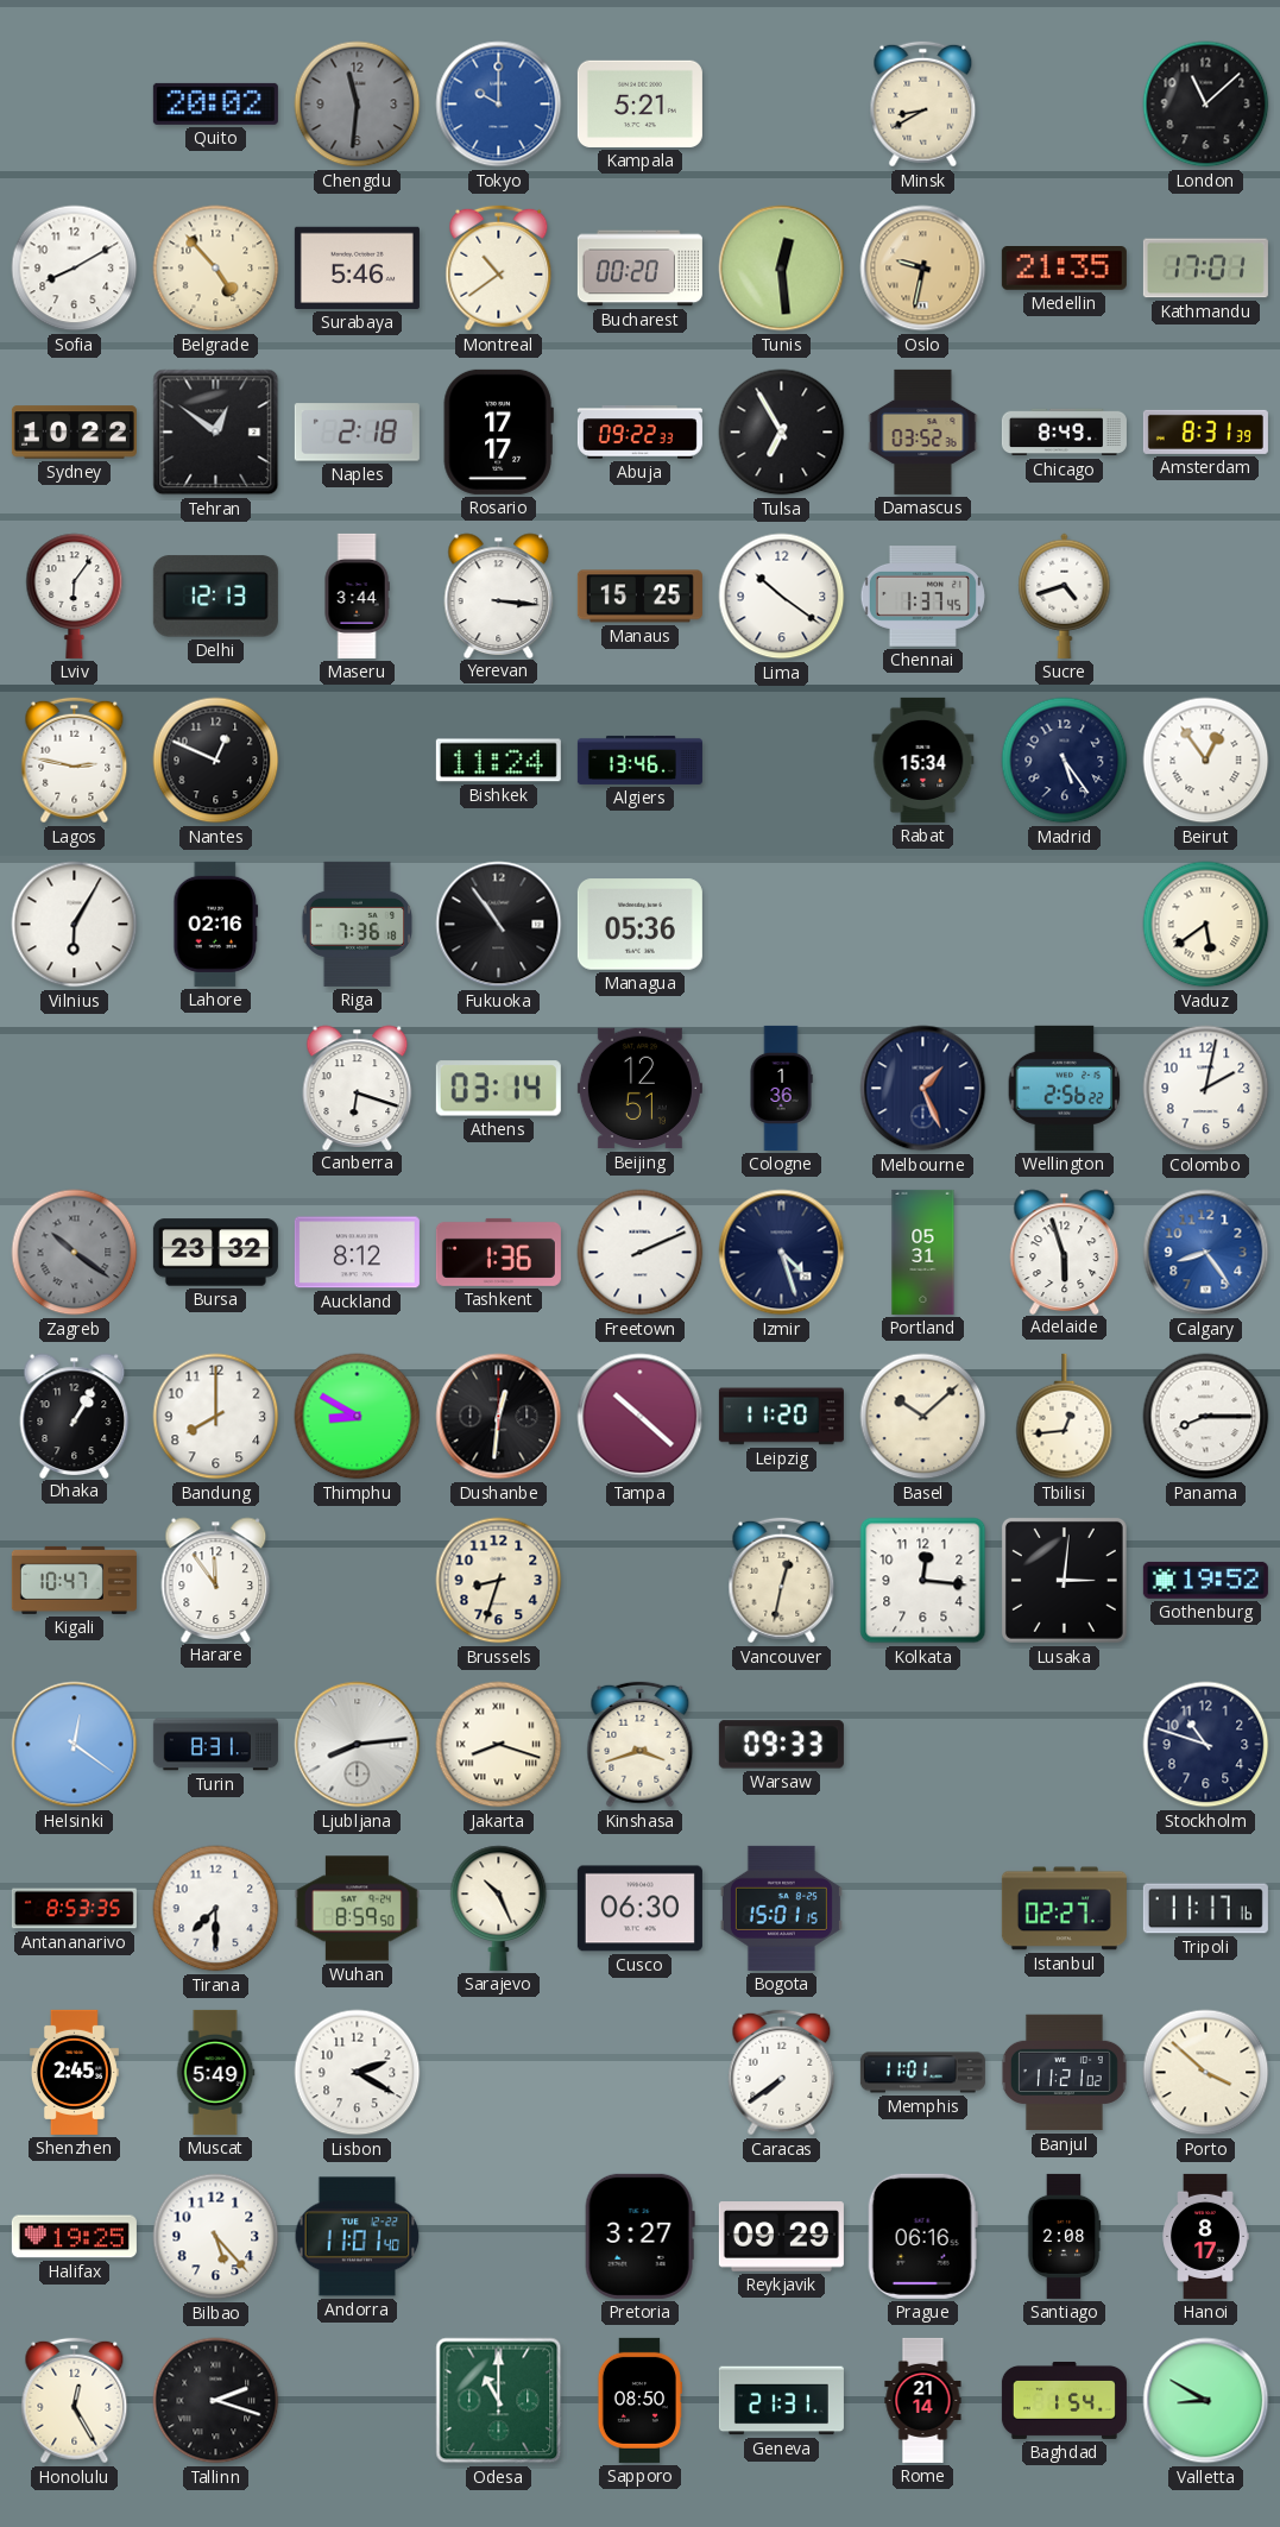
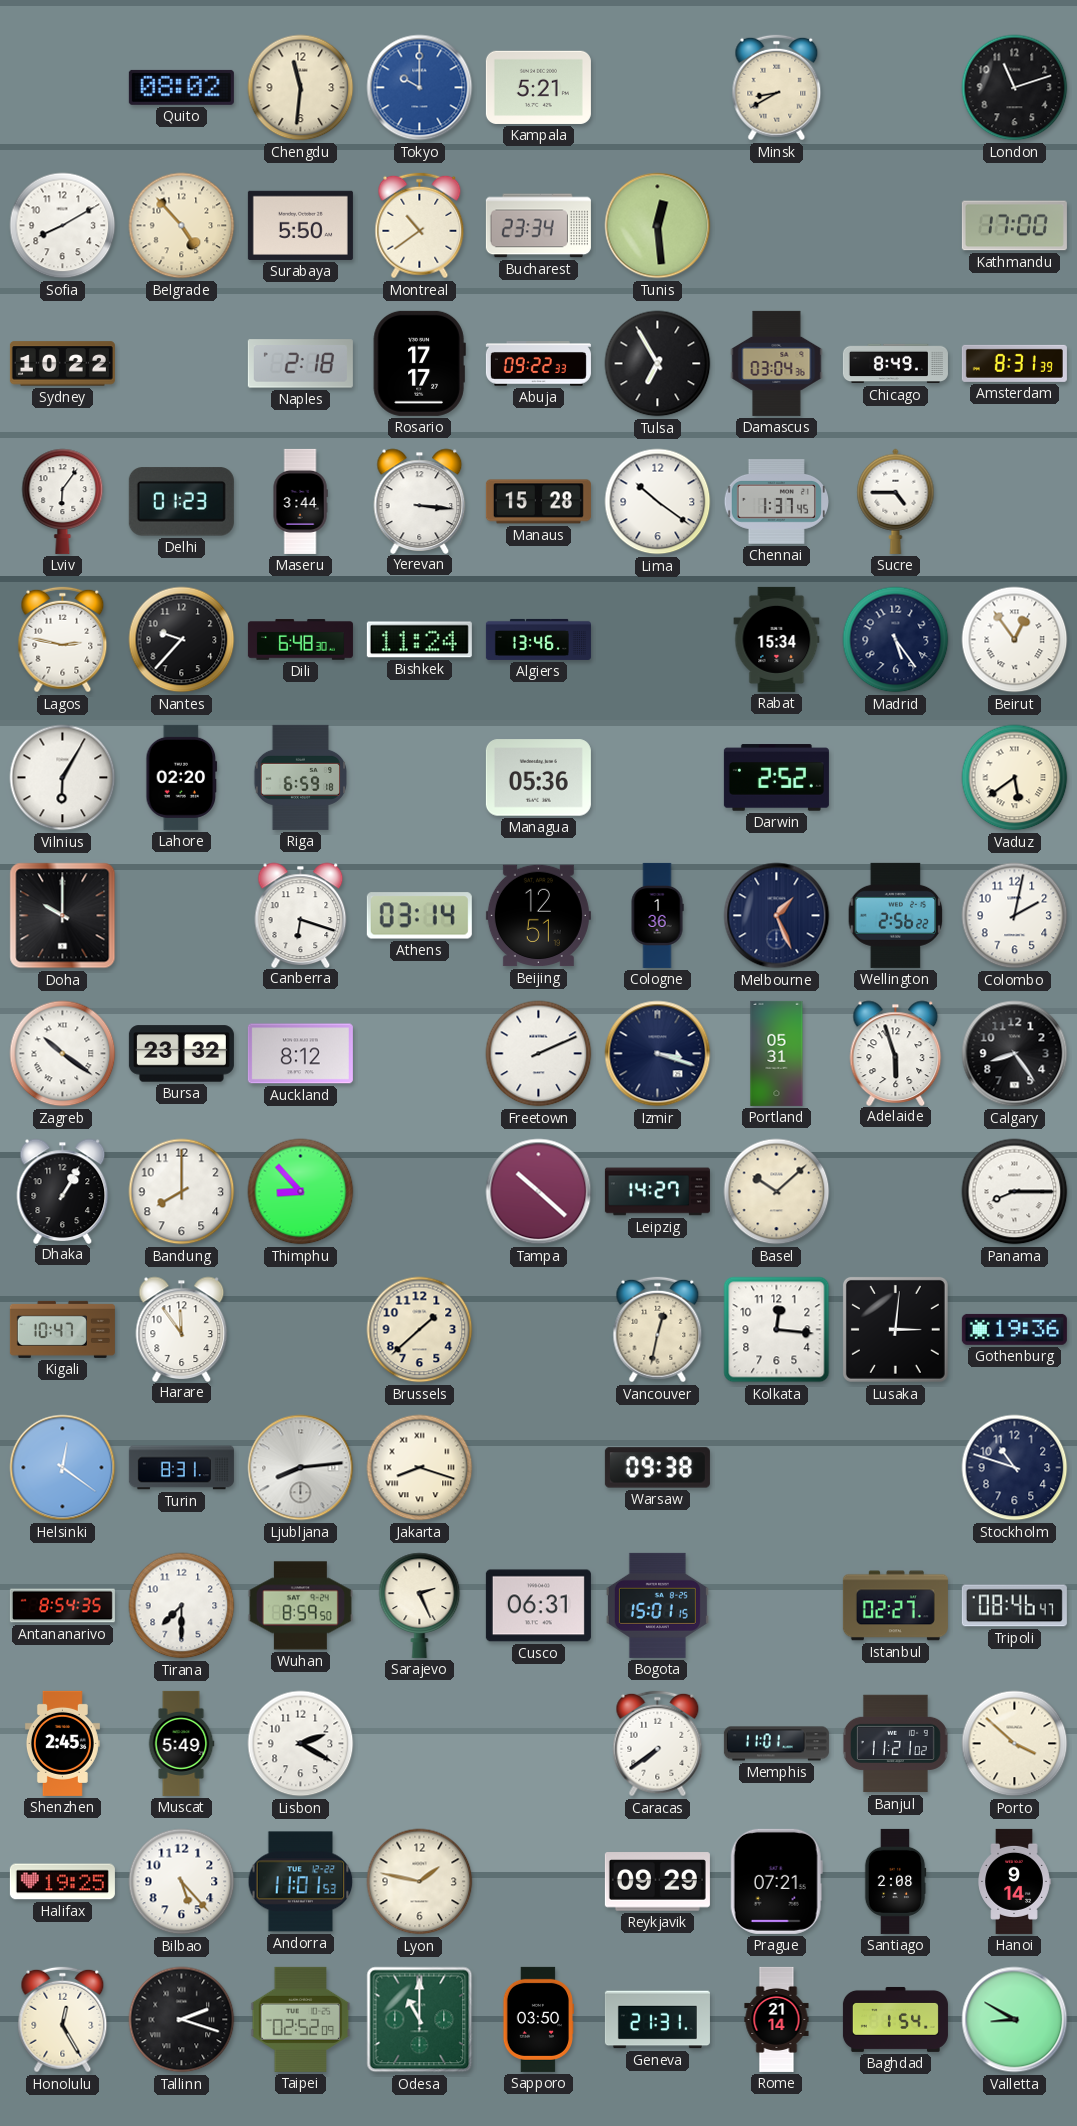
Quito: 20:02 -> 08:02
Chengdu dial: grey -> cream
London: 11:08 -> 11:12
Surabaya: 5:46 -> 5:50
Bucharest: 00:20 -> 23:34
Oslo: 9:32 -> none
Medellin: 21:35 -> none
Kathmandu: 17:01 -> 17:00
Tehran: 12:51 -> none
Damascus: 03:52 -> 03:04
Delhi: 12:13 -> 01:23
Manaus: 15:25 -> 15:28
Sucre: 4:42 -> 4:45
Nantes: 12:49 -> 9:37
Dili: none -> 6:48
Lahore: 02:16 -> 02:20
Riga: 7:36 -> 6:59
Fukuoka: 10:54 -> none
Darwin: none -> 2:52
Doha: none -> 10:00
Zagreb dial: grey -> white
Tashkent: 1:36 -> none
Izmir: 4:27 -> 3:18
Calgary dial: blue -> black
Thimphu: 8:50 -> 8:53
Dushanbe: 12:31 -> none
Leipzig: 11:20 -> 14:27
Tbilisi: 12:44 -> none
Brussels: 8:33 -> 1:38
Gothenburg: 19:52 -> 19:36
Kinshasa: 3:42 -> none
Warsaw: 09:33 -> 09:38
Antananarivo: 8:53 -> 8:54
Sarajevo: 10:26 -> 2:26
Cusco: 06:30 -> 06:31
Tripoli: 11:17 -> 08:46
Andorra: 11:01:40 -> 11:01:53
Lyon: none -> 1:47
Pretoria: 3:27 -> none
Prague: 06:16 -> 07:21
Hanoi: 8:17 -> 9:14
Taipei: none -> 02:52
Sapporo: 08:50 -> 03:50
